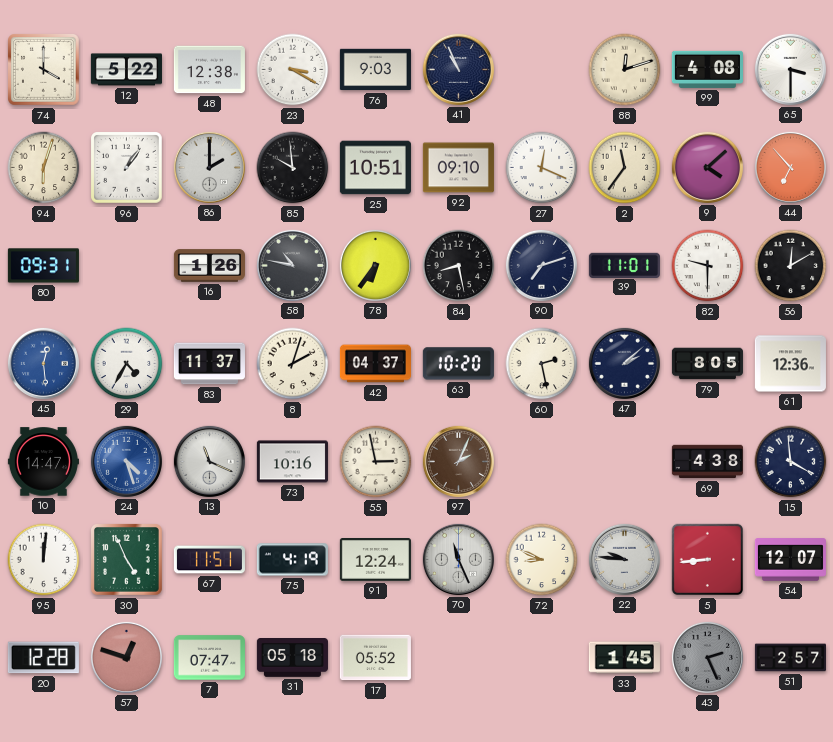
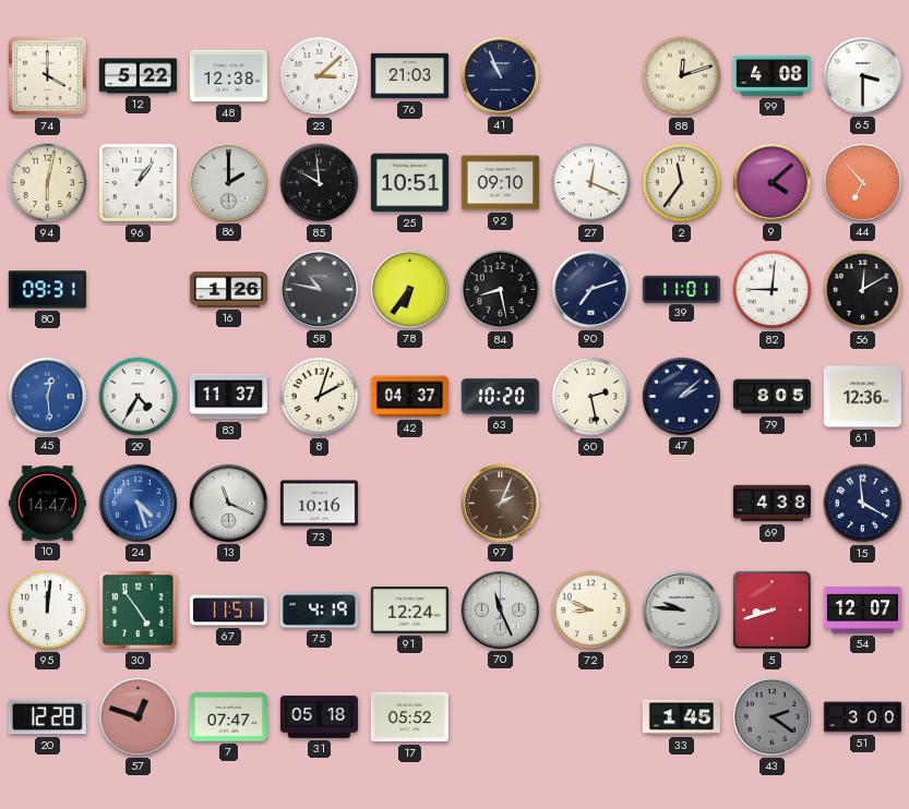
23: 3:20 -> 3:08
76: 9:03 -> 21:03
94: 6:03 -> 6:02
82: 9:30 -> 9:01
55: 2:58 -> none
30: 4:56 -> 4:54
5: 8:44 -> 8:42
43: 2:26 -> 2:21
51: 2:57 -> 3:00
